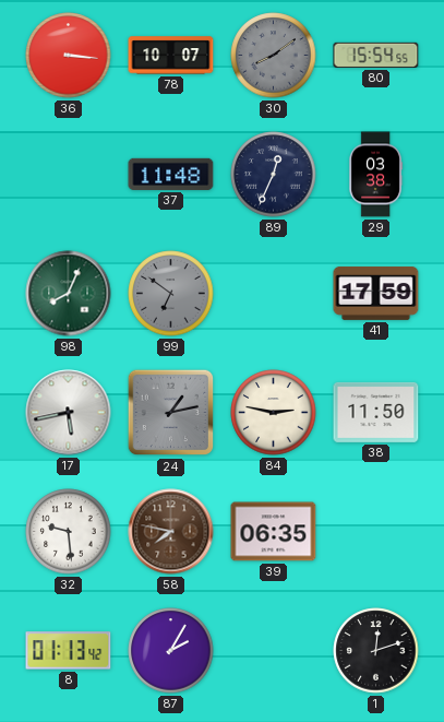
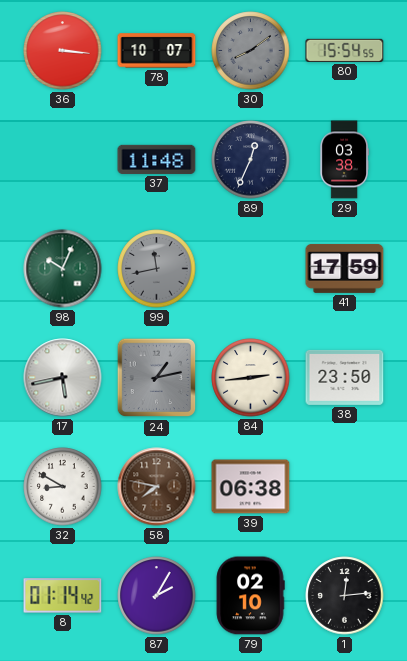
98: 8:04 -> 10:04
99: 6:51 -> 11:43
84: 2:47 -> 2:44
38: 11:50 -> 23:50
32: 9:29 -> 8:50
39: 06:35 -> 06:38
8: 01:13 -> 01:14
79: none -> 02:10
1: 12:12 -> 12:14
